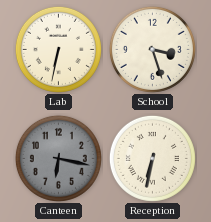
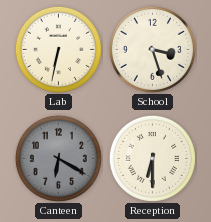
Canteen: 6:17 -> 6:20
Reception: 6:32 -> 6:30
